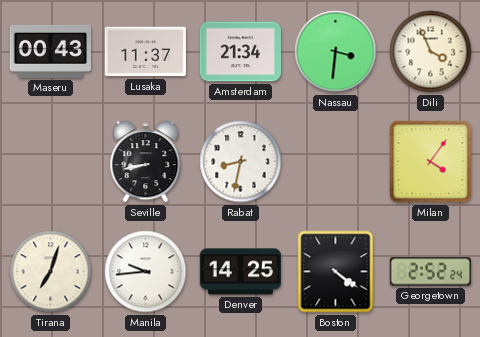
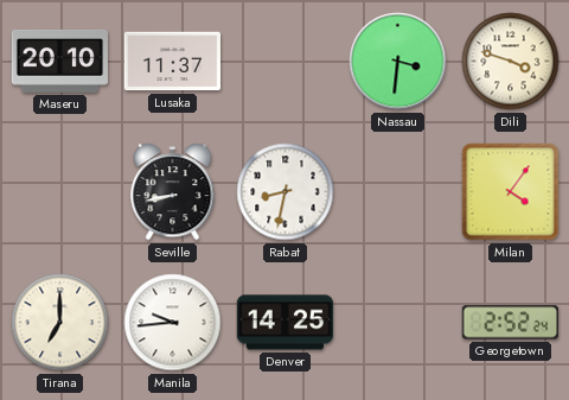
Maseru: 00:43 -> 20:10
Amsterdam: 21:34 -> none
Dili: 3:56 -> 3:48
Tirana: 7:03 -> 7:00
Boston: 4:21 -> none
